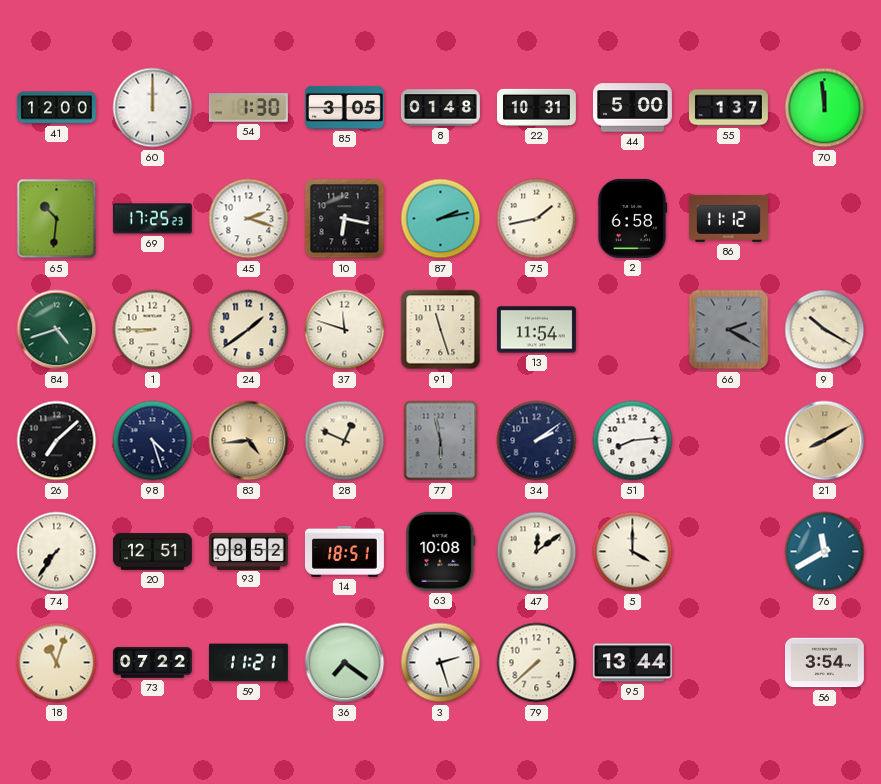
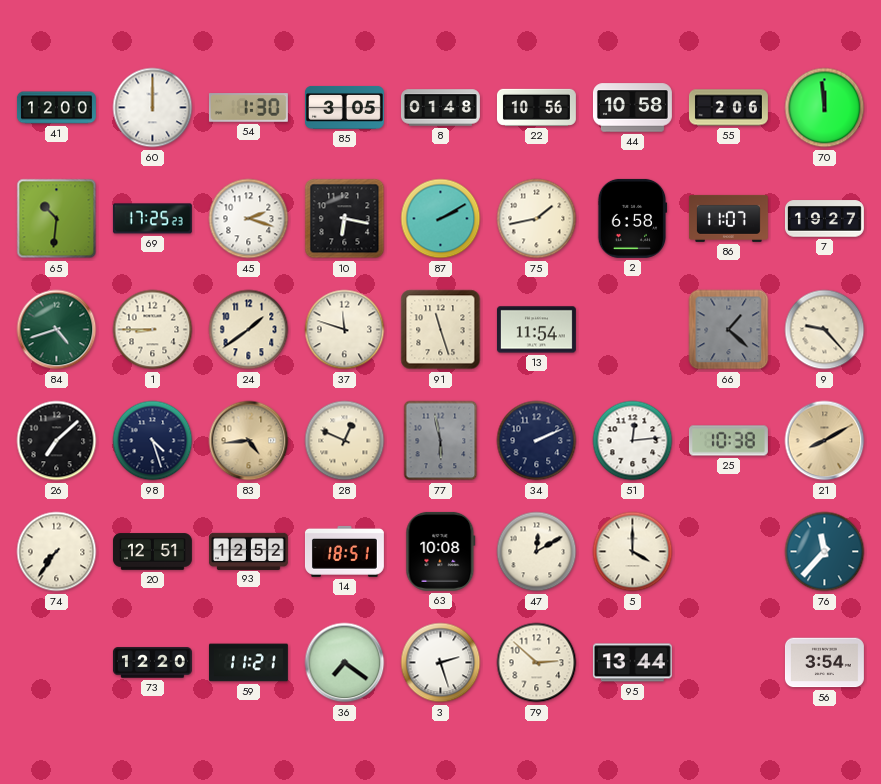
22: 10:31 -> 10:56
44: 5:00 -> 10:58
55: 1:37 -> 2:06
87: 2:13 -> 2:10
86: 11:12 -> 11:07
7: none -> 19:27
66: 2:20 -> 1:22
9: 10:20 -> 9:23
34: 2:09 -> 2:11
51: 8:14 -> 12:14
25: none -> 10:38
93: 08:52 -> 12:52
47: 12:09 -> 12:10
76: 11:40 -> 11:37
18: 11:03 -> none
73: 07:22 -> 12:20
79: 7:38 -> 2:52
